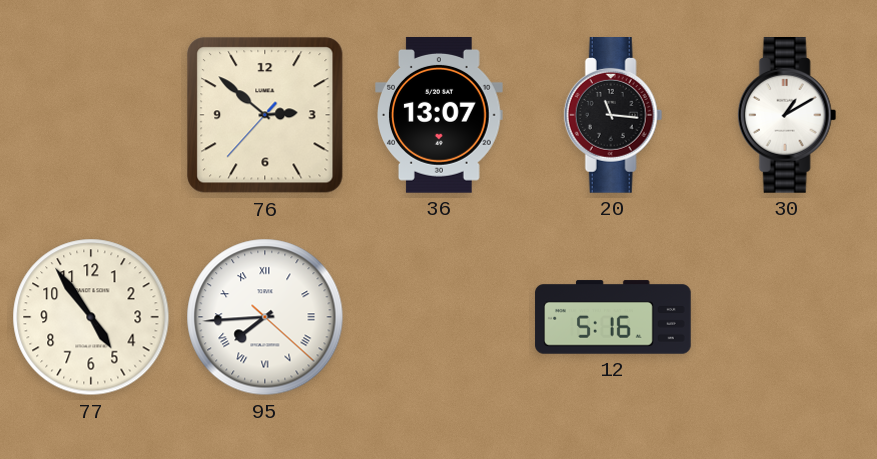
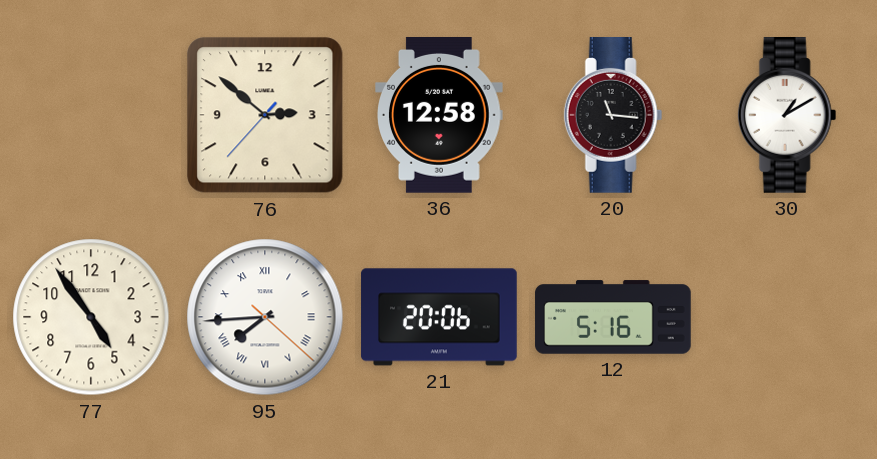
36: 13:07 -> 12:58
21: none -> 20:06
